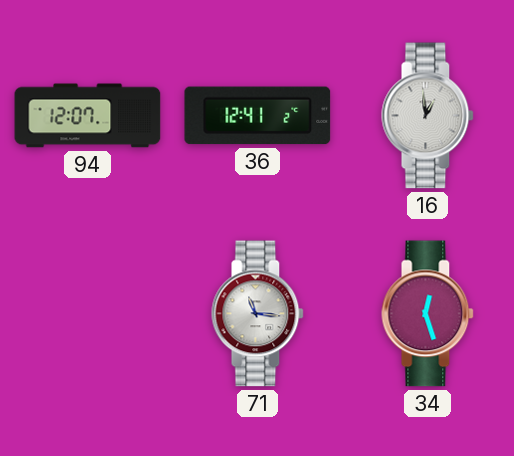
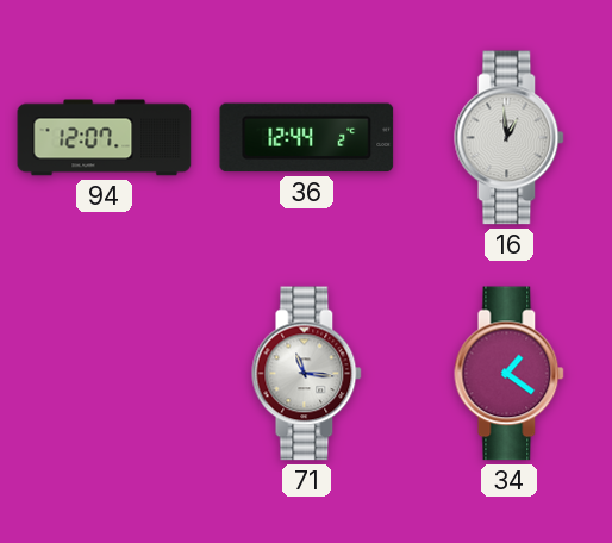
36: 12:41 -> 12:44
34: 12:27 -> 1:21
